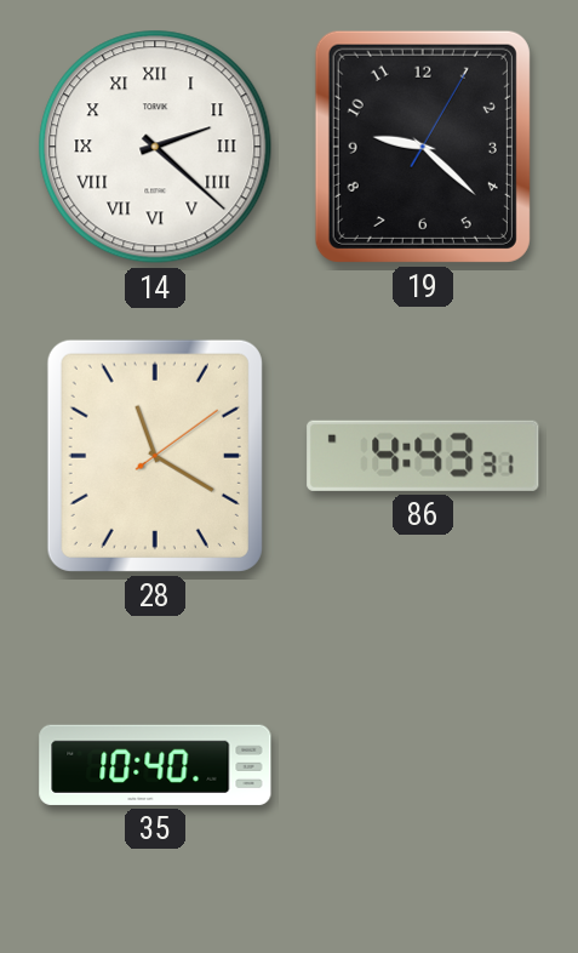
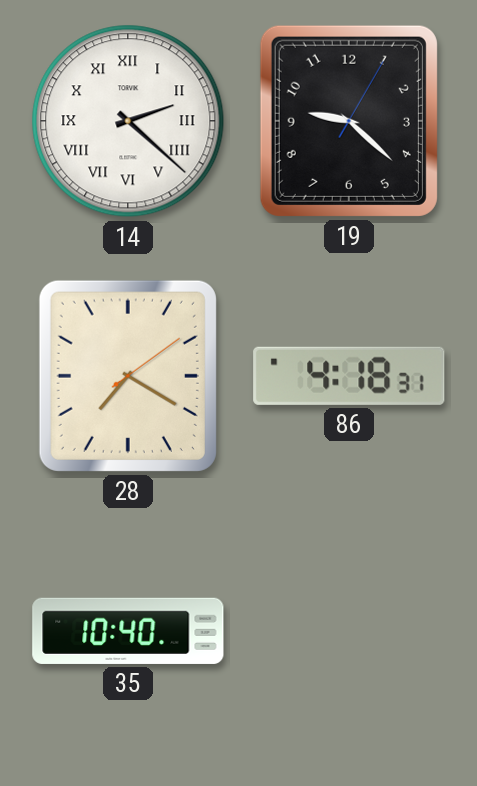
28: 11:20 -> 7:20
86: 4:43 -> 4:18
